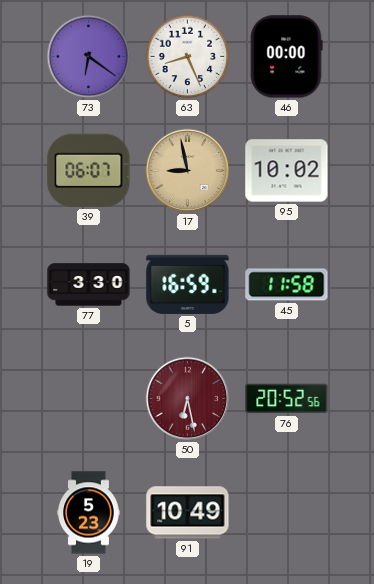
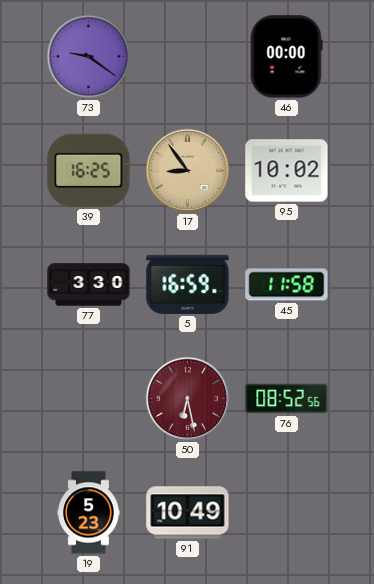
73: 6:21 -> 9:21
63: 8:26 -> none
39: 06:07 -> 16:25
17: 8:58 -> 8:54
76: 20:52 -> 08:52
